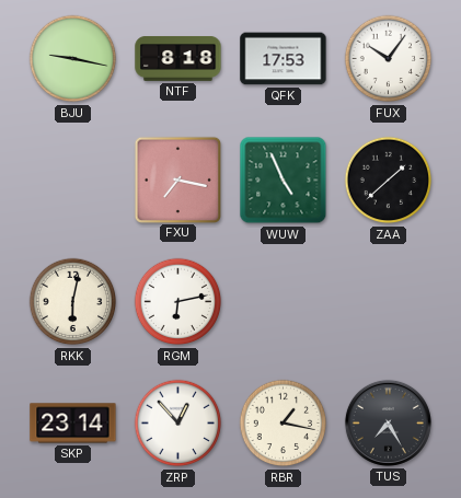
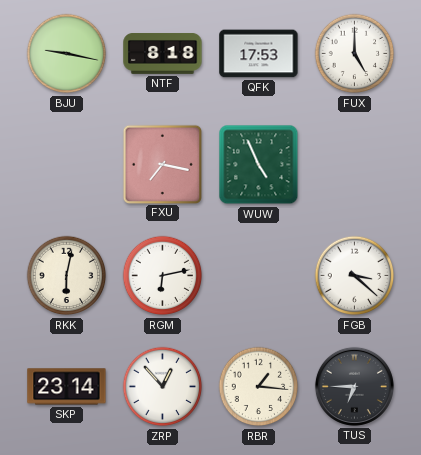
FUX: 10:06 -> 5:00
ZAA: 1:38 -> none
FGB: none -> 3:22
RBR: 1:17 -> 1:16
TUS: 7:25 -> 6:45
